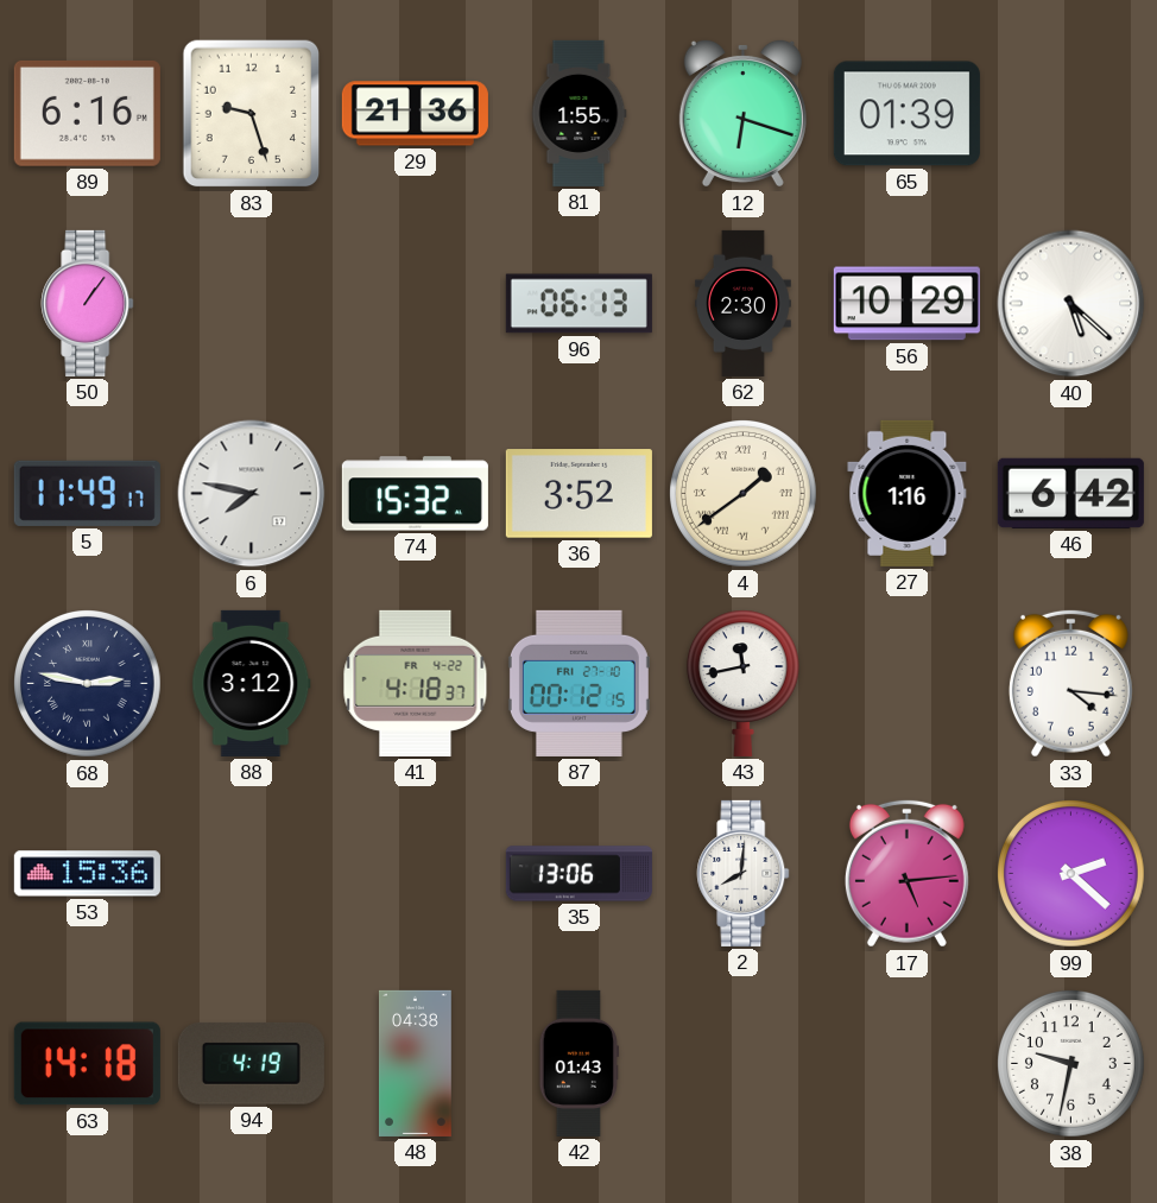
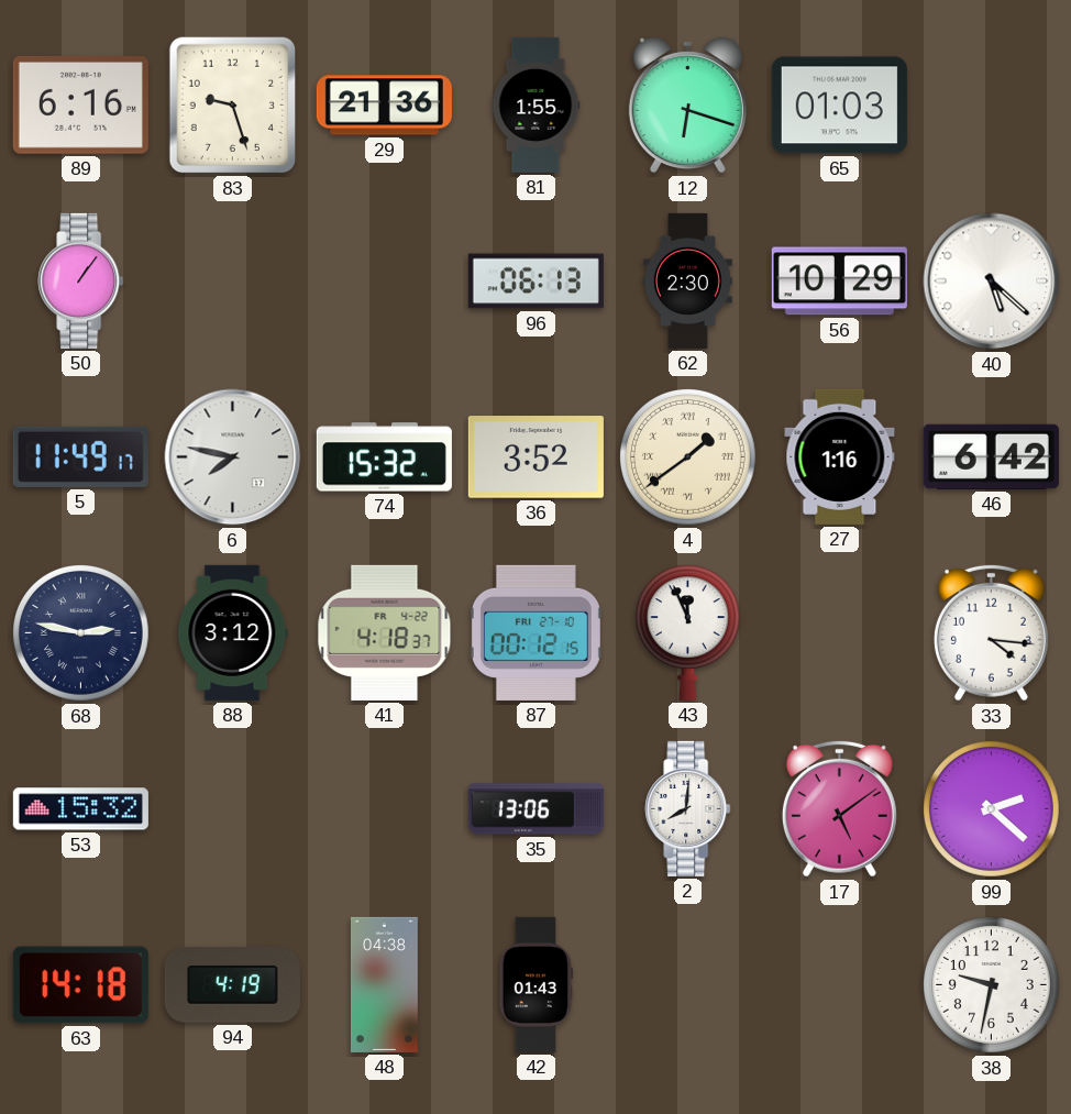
65: 01:39 -> 01:03
43: 11:43 -> 11:56
53: 15:36 -> 15:32
17: 5:14 -> 5:09
